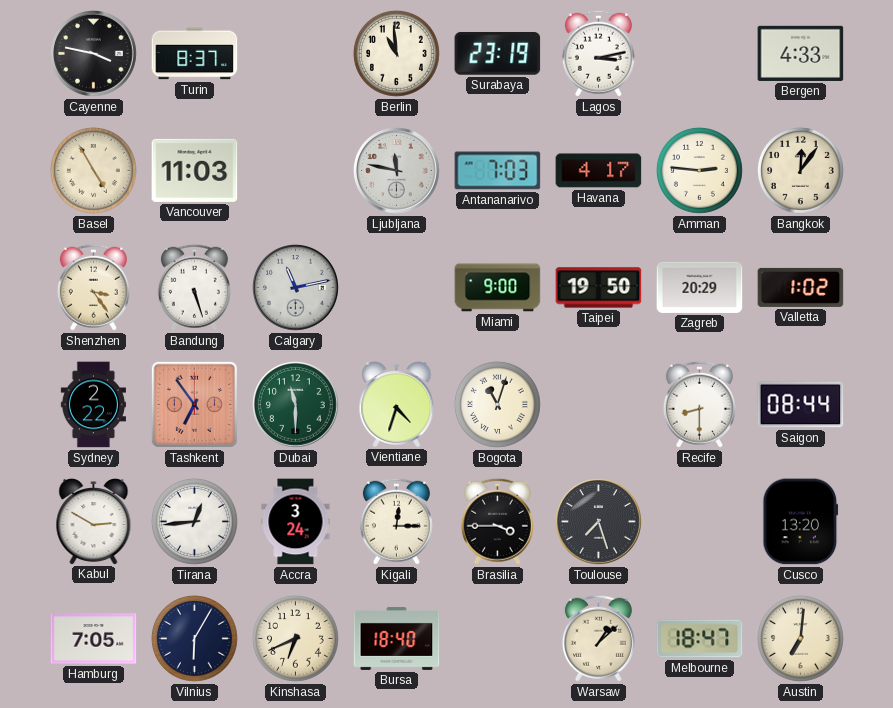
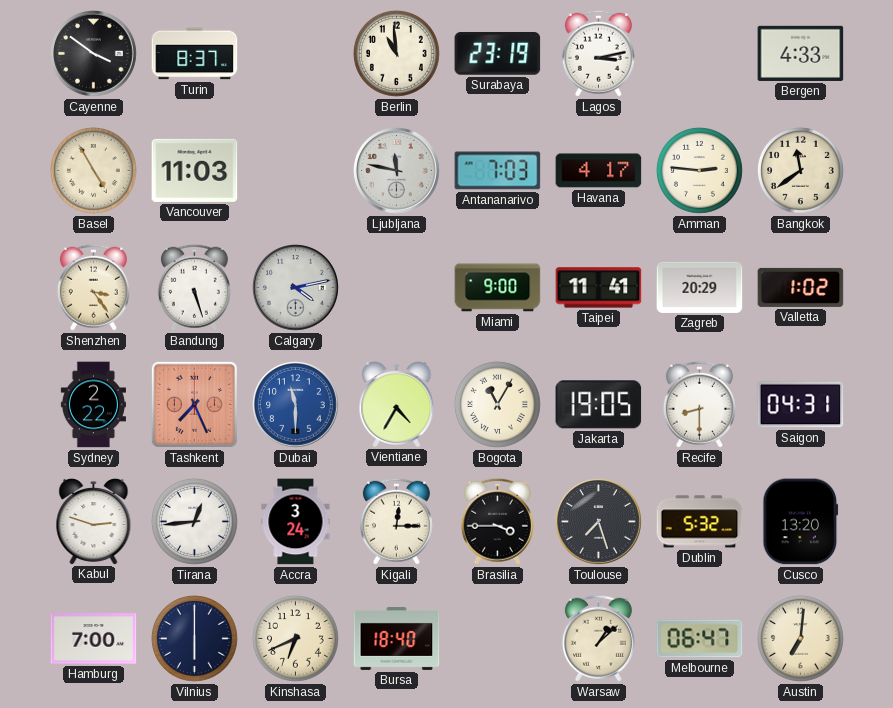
Cayenne: 3:47 -> 3:51
Bangkok: 12:06 -> 11:39
Calgary: 11:13 -> 4:13
Taipei: 19:50 -> 11:41
Tashkent: 6:54 -> 7:26
Dubai dial: green -> blue
Vientiane: 4:33 -> 4:35
Bogota: 11:03 -> 11:05
Jakarta: none -> 19:05
Saigon: 08:44 -> 04:31
Kabul: 2:50 -> 2:48
Dublin: none -> 5:32
Hamburg: 7:05 -> 7:00
Vilnius: 6:05 -> 6:00
Melbourne: 18:47 -> 06:47
